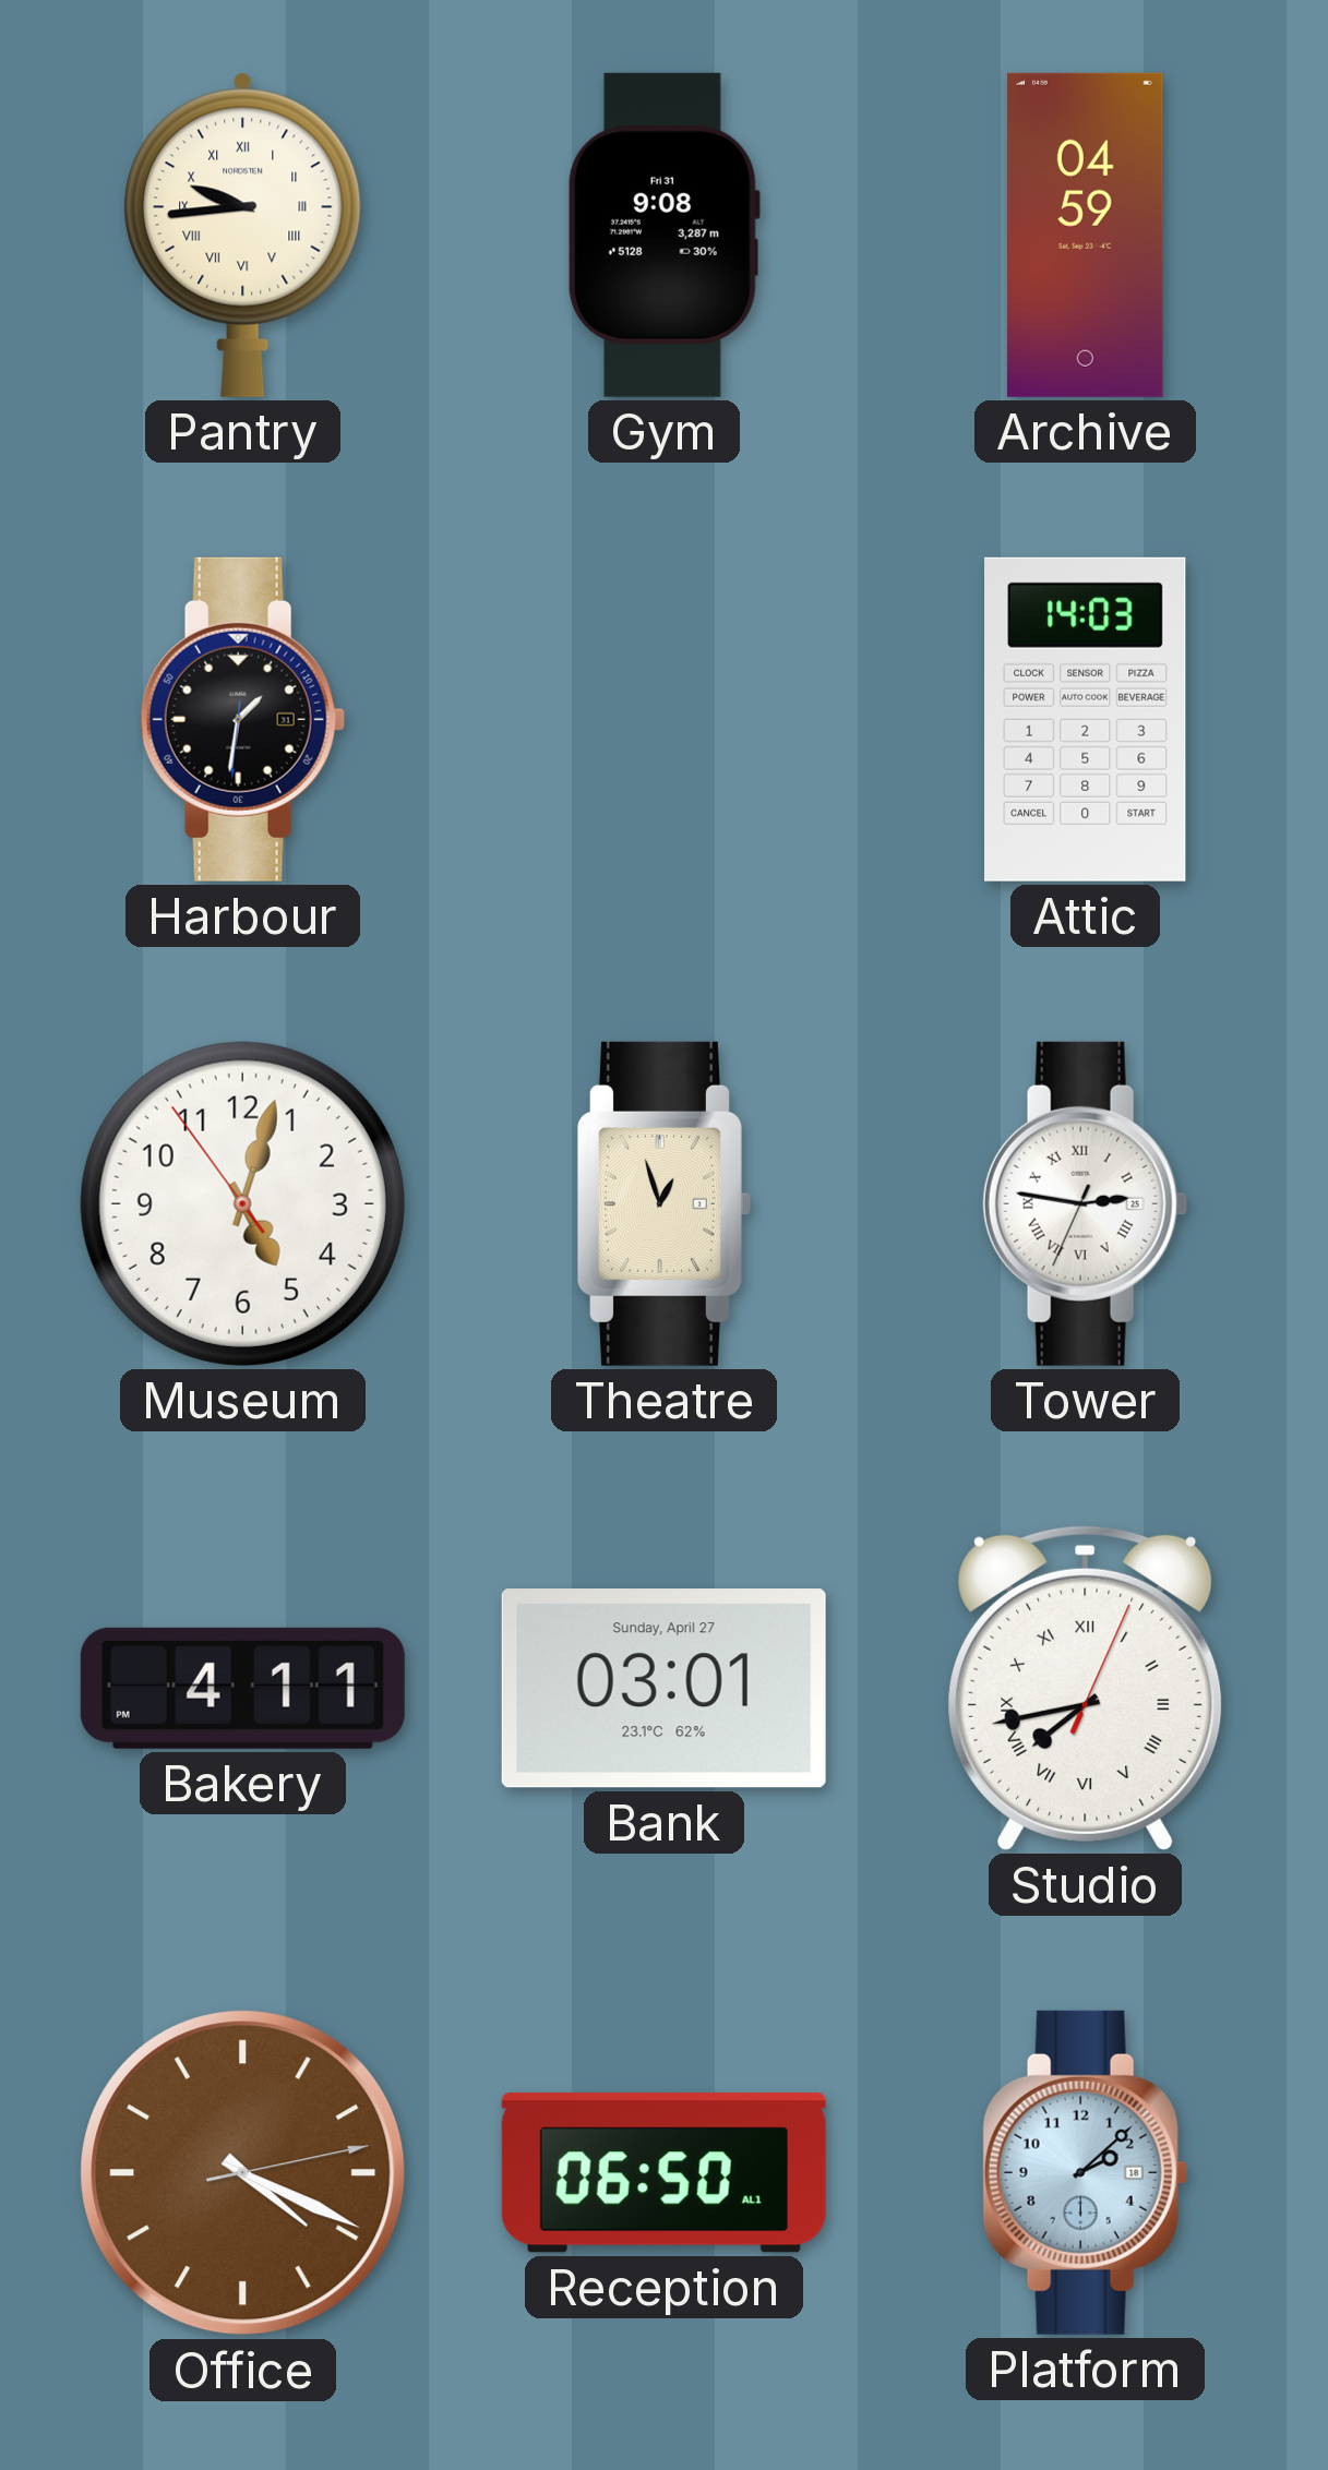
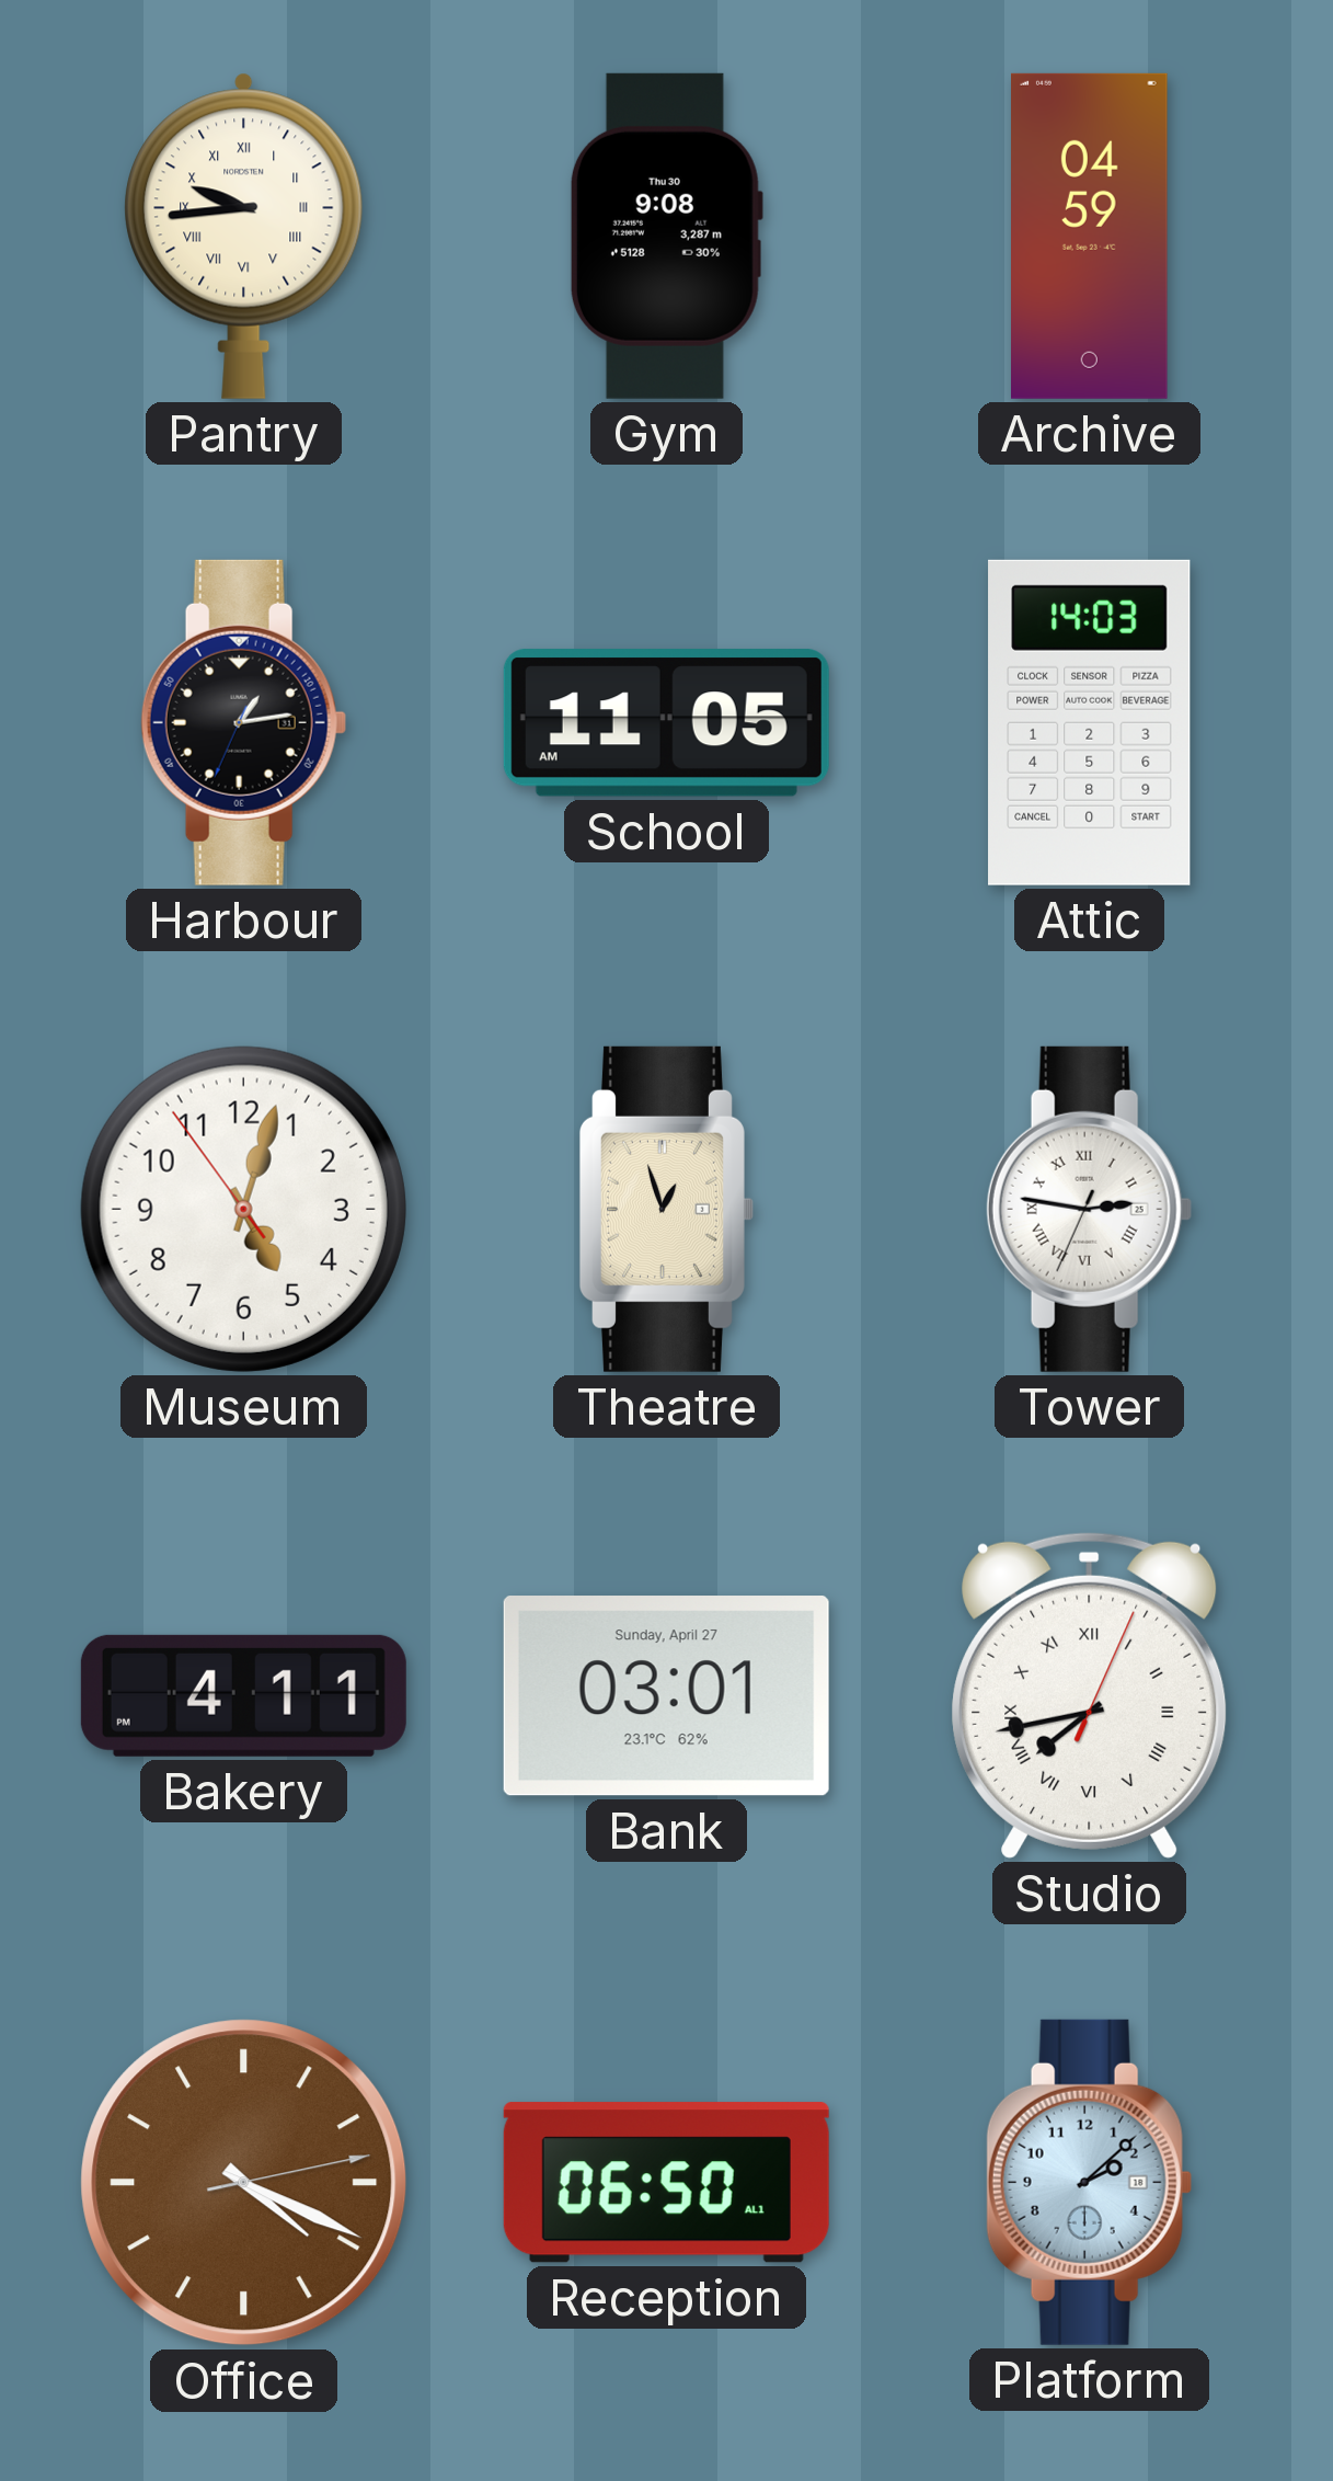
Gym date: Fri 31 -> Thu 30
Harbour: 1:31 -> 1:13
School: none -> 11:05
